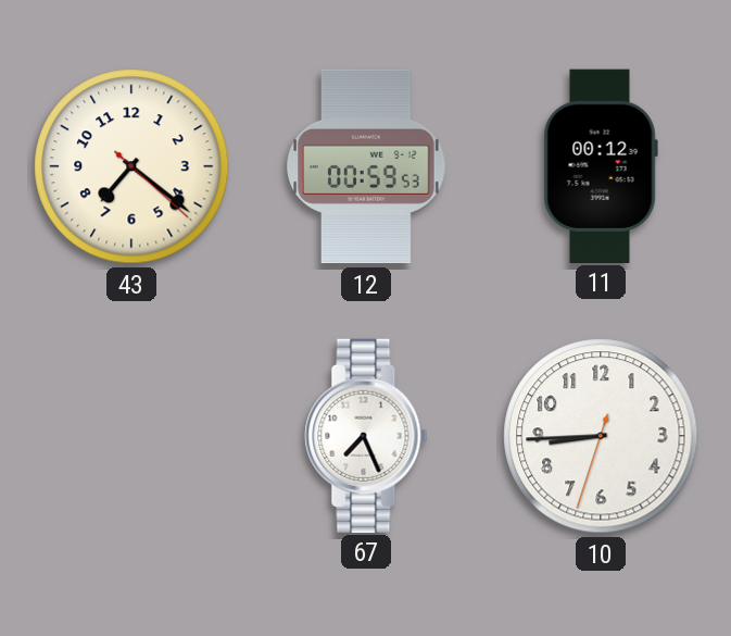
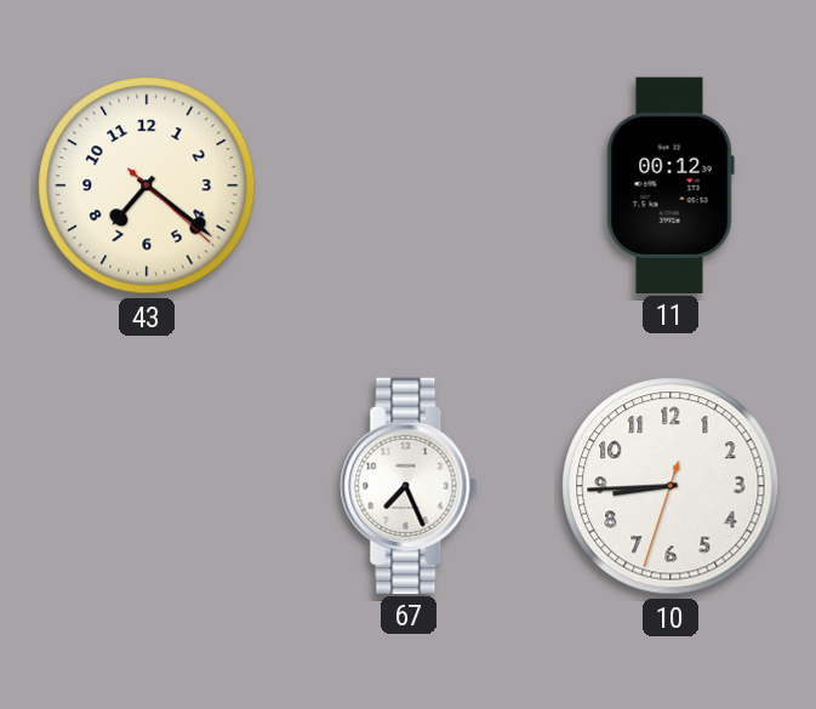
12: 00:59 -> none
